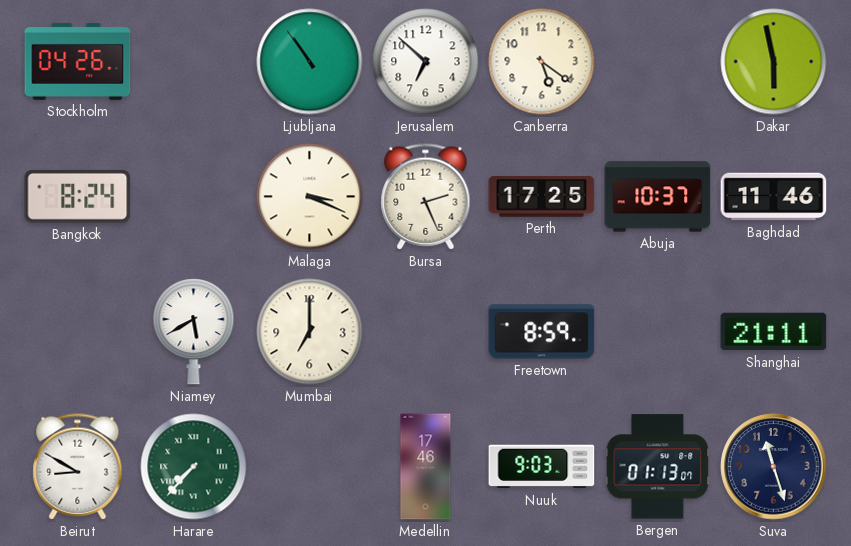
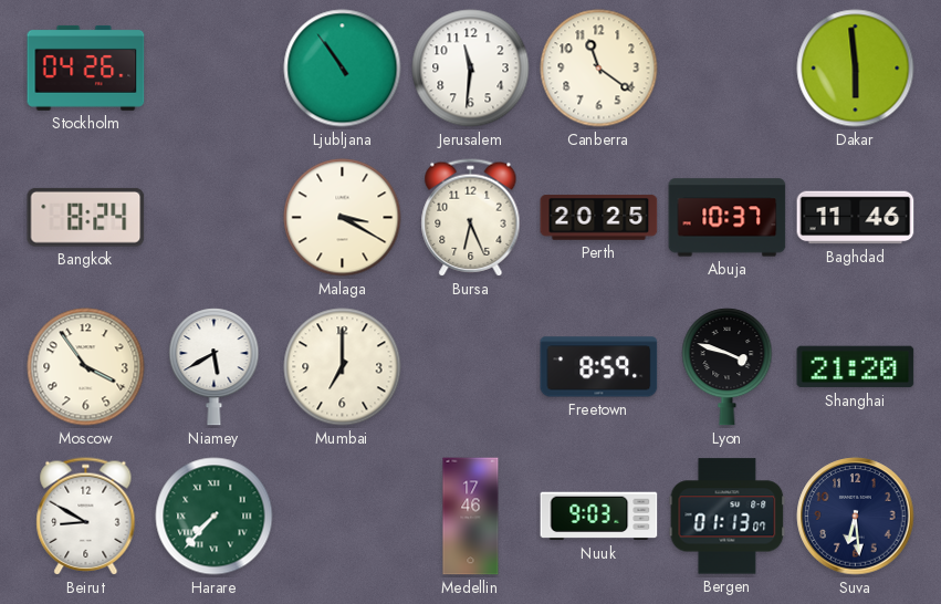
Jerusalem: 6:52 -> 11:31
Canberra: 5:21 -> 11:21
Dakar: 5:58 -> 5:59
Malaga: 3:19 -> 3:20
Bursa: 2:26 -> 6:26
Perth: 17:25 -> 20:25
Moscow: none -> 3:54
Lyon: none -> 3:48
Shanghai: 21:11 -> 21:20
Suva: 11:27 -> 6:29
